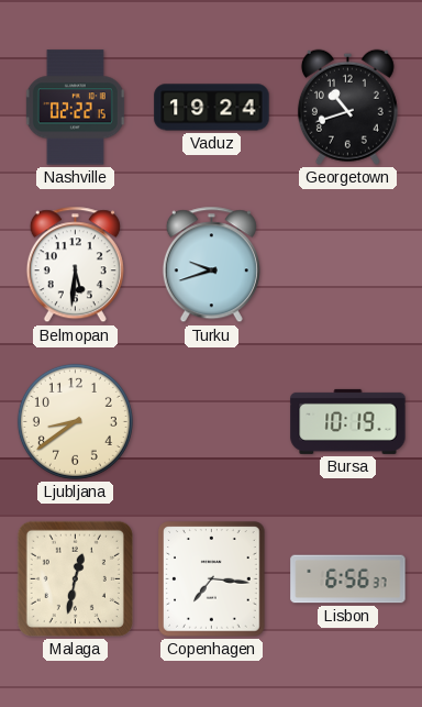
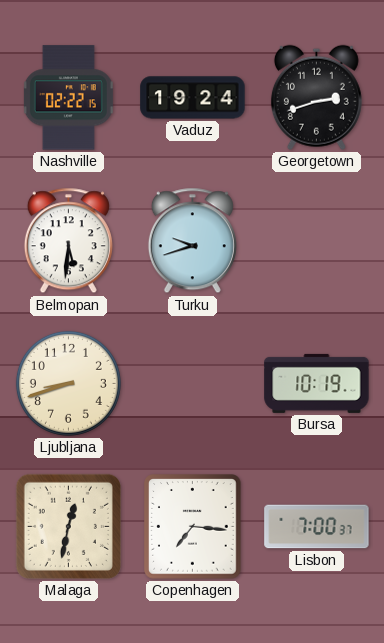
Georgetown: 10:42 -> 2:42
Ljubljana: 8:39 -> 8:42
Lisbon: 6:56 -> 7:00
